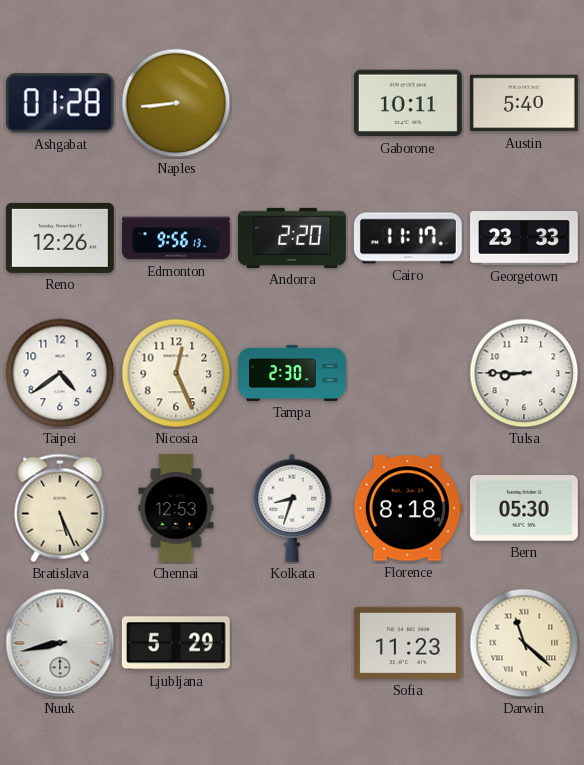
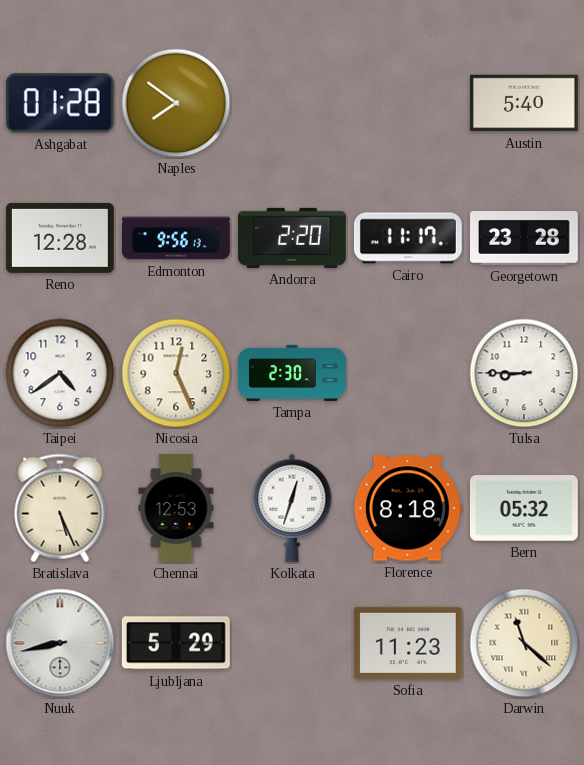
Naples: 8:44 -> 7:51
Gaborone: 10:11 -> none
Reno: 12:26 -> 12:28
Georgetown: 23:33 -> 23:28
Kolkata: 8:33 -> 12:33
Bern: 05:30 -> 05:32
